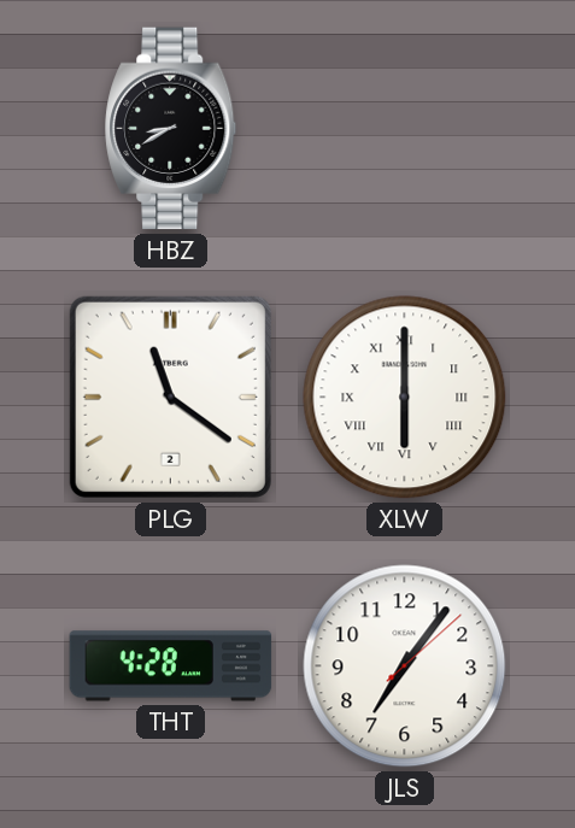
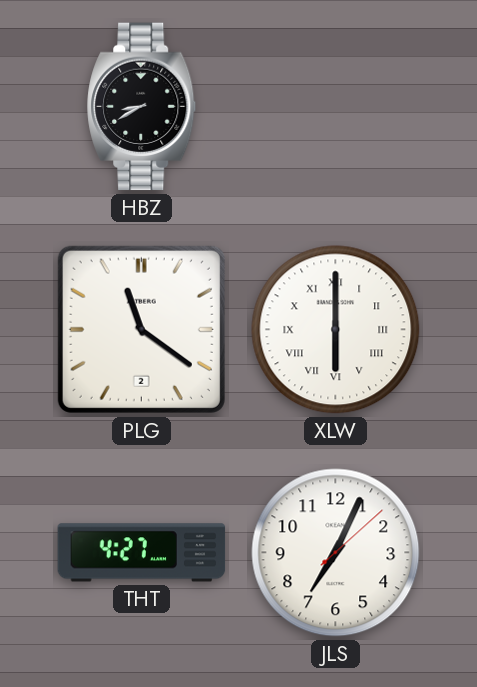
THT: 4:28 -> 4:27
JLS: 7:06 -> 7:04
